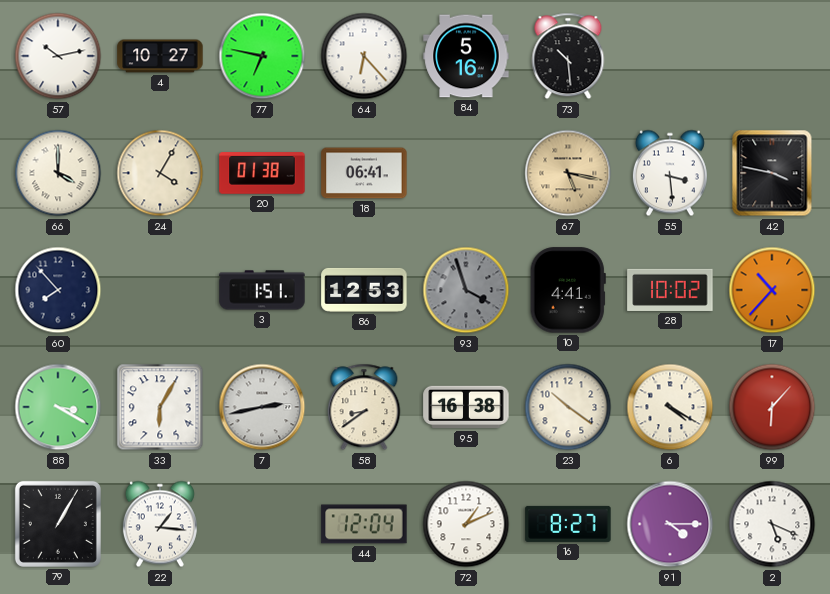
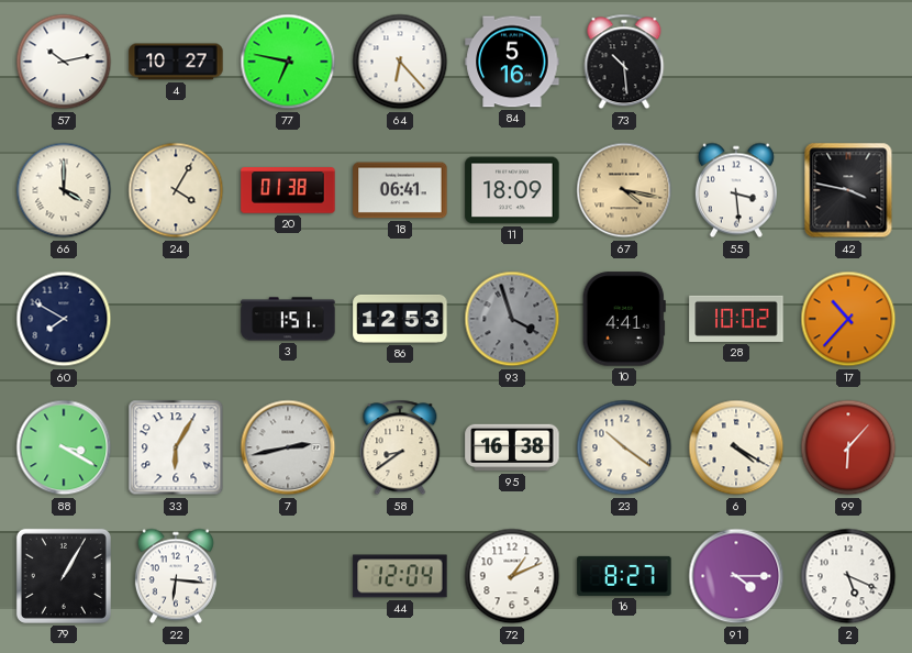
11: none -> 18:09
67: 5:17 -> 4:17
60: 7:53 -> 7:50
22: 1:16 -> 6:16
